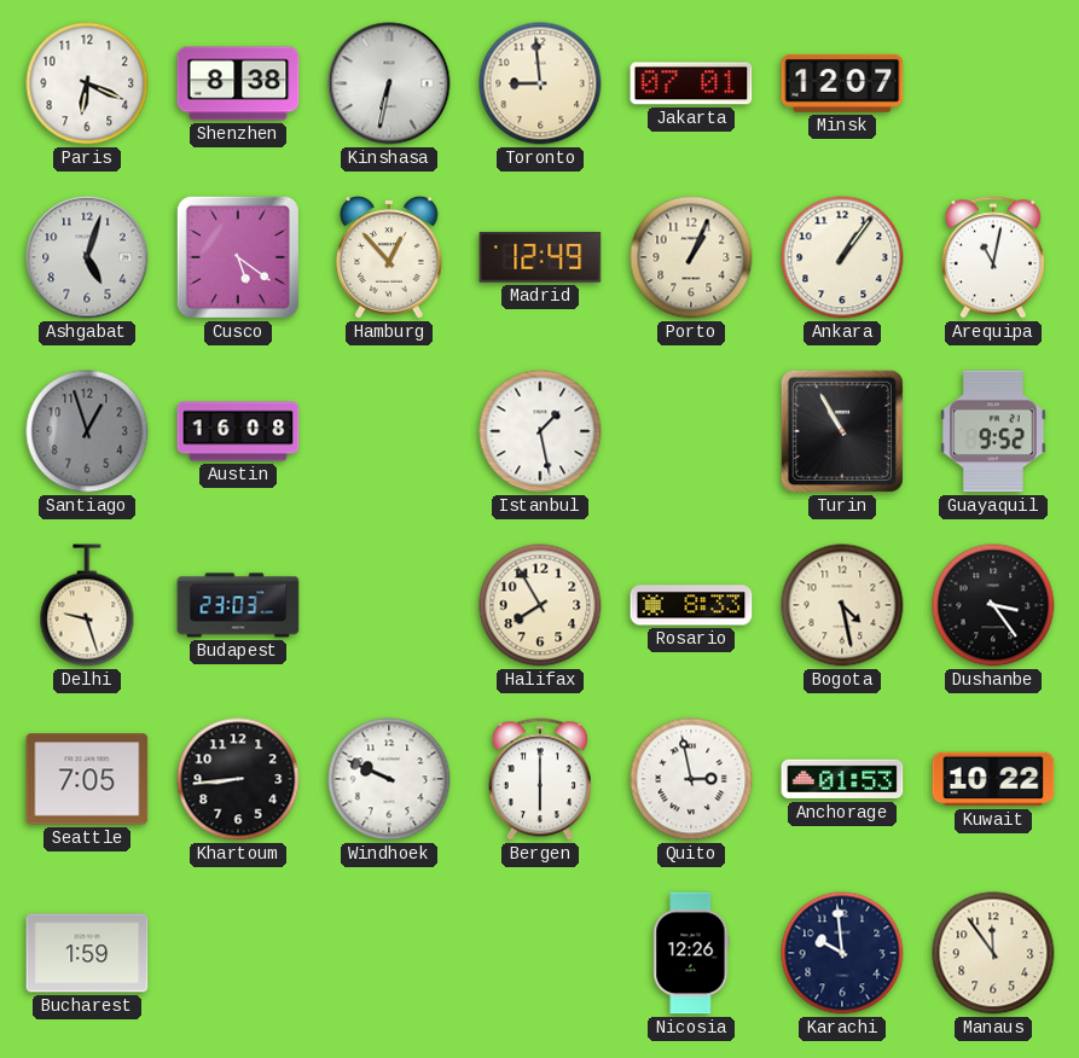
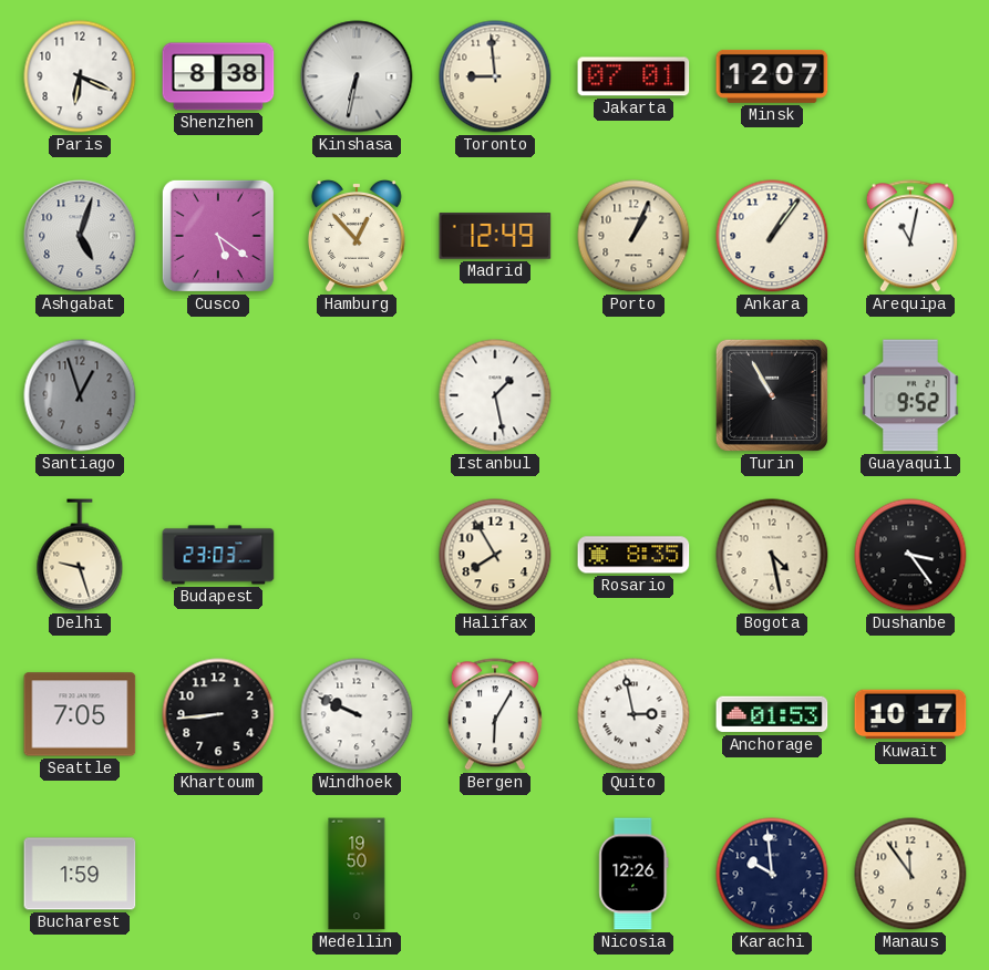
Austin: 16:08 -> none
Rosario: 8:33 -> 8:35
Bergen: 6:00 -> 6:05
Kuwait: 10:22 -> 10:17
Medellin: none -> 19:50
